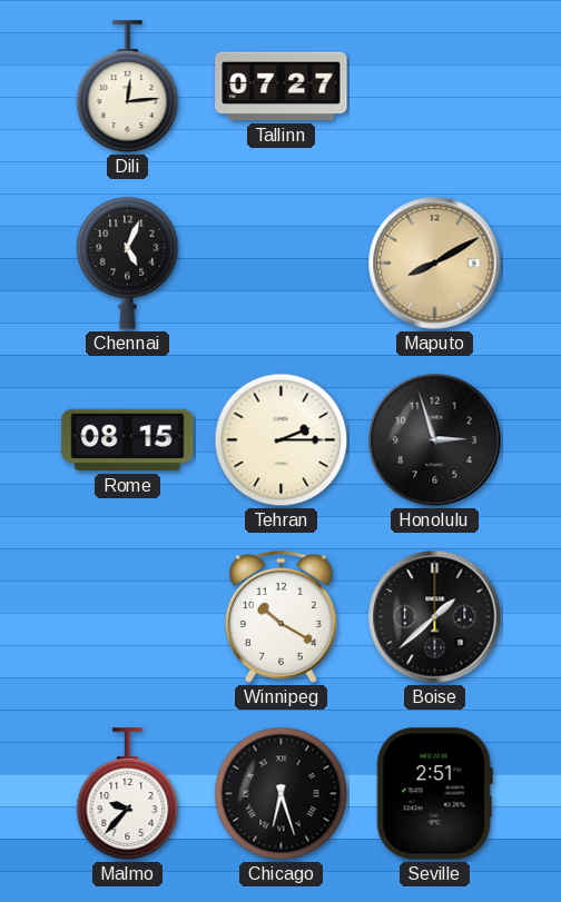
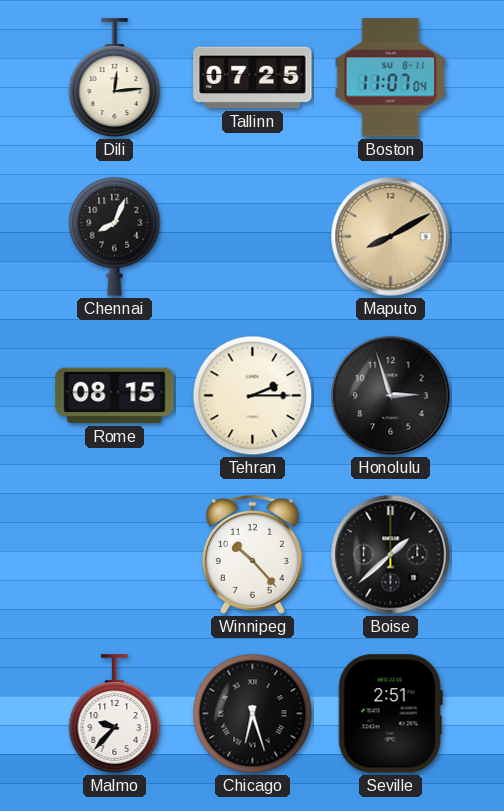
Tallinn: 07:27 -> 07:25
Boston: none -> 11:07
Chennai: 5:04 -> 8:04
Winnipeg: 10:20 -> 10:23
